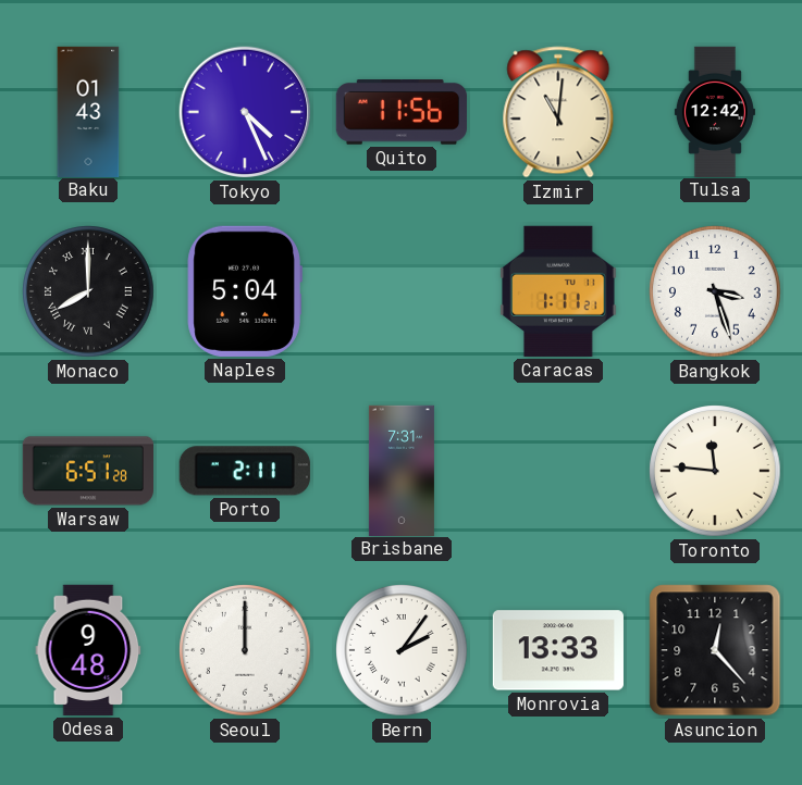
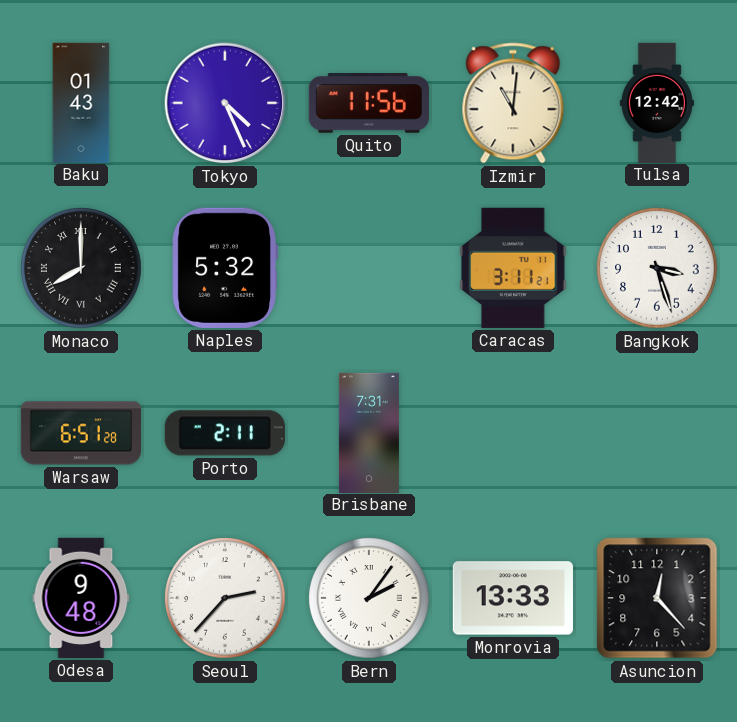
Naples: 5:04 -> 5:32
Caracas: 1:11 -> 3:11
Toronto: 11:46 -> none
Seoul: 12:00 -> 2:37
